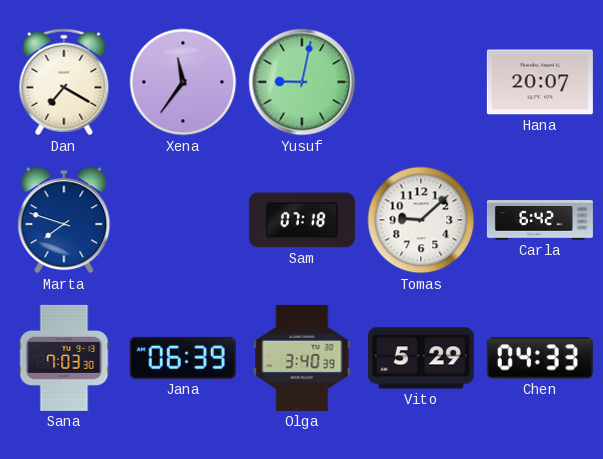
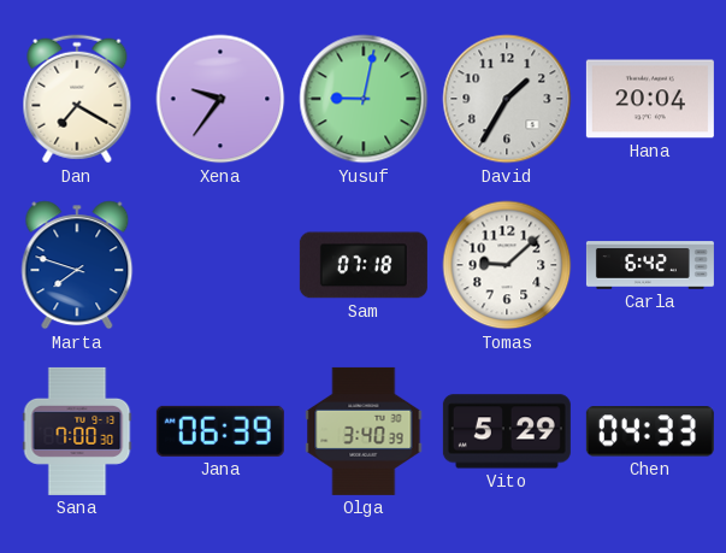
Xena: 11:36 -> 9:36
David: none -> 1:35
Hana: 20:07 -> 20:04
Sana: 7:03 -> 7:00
